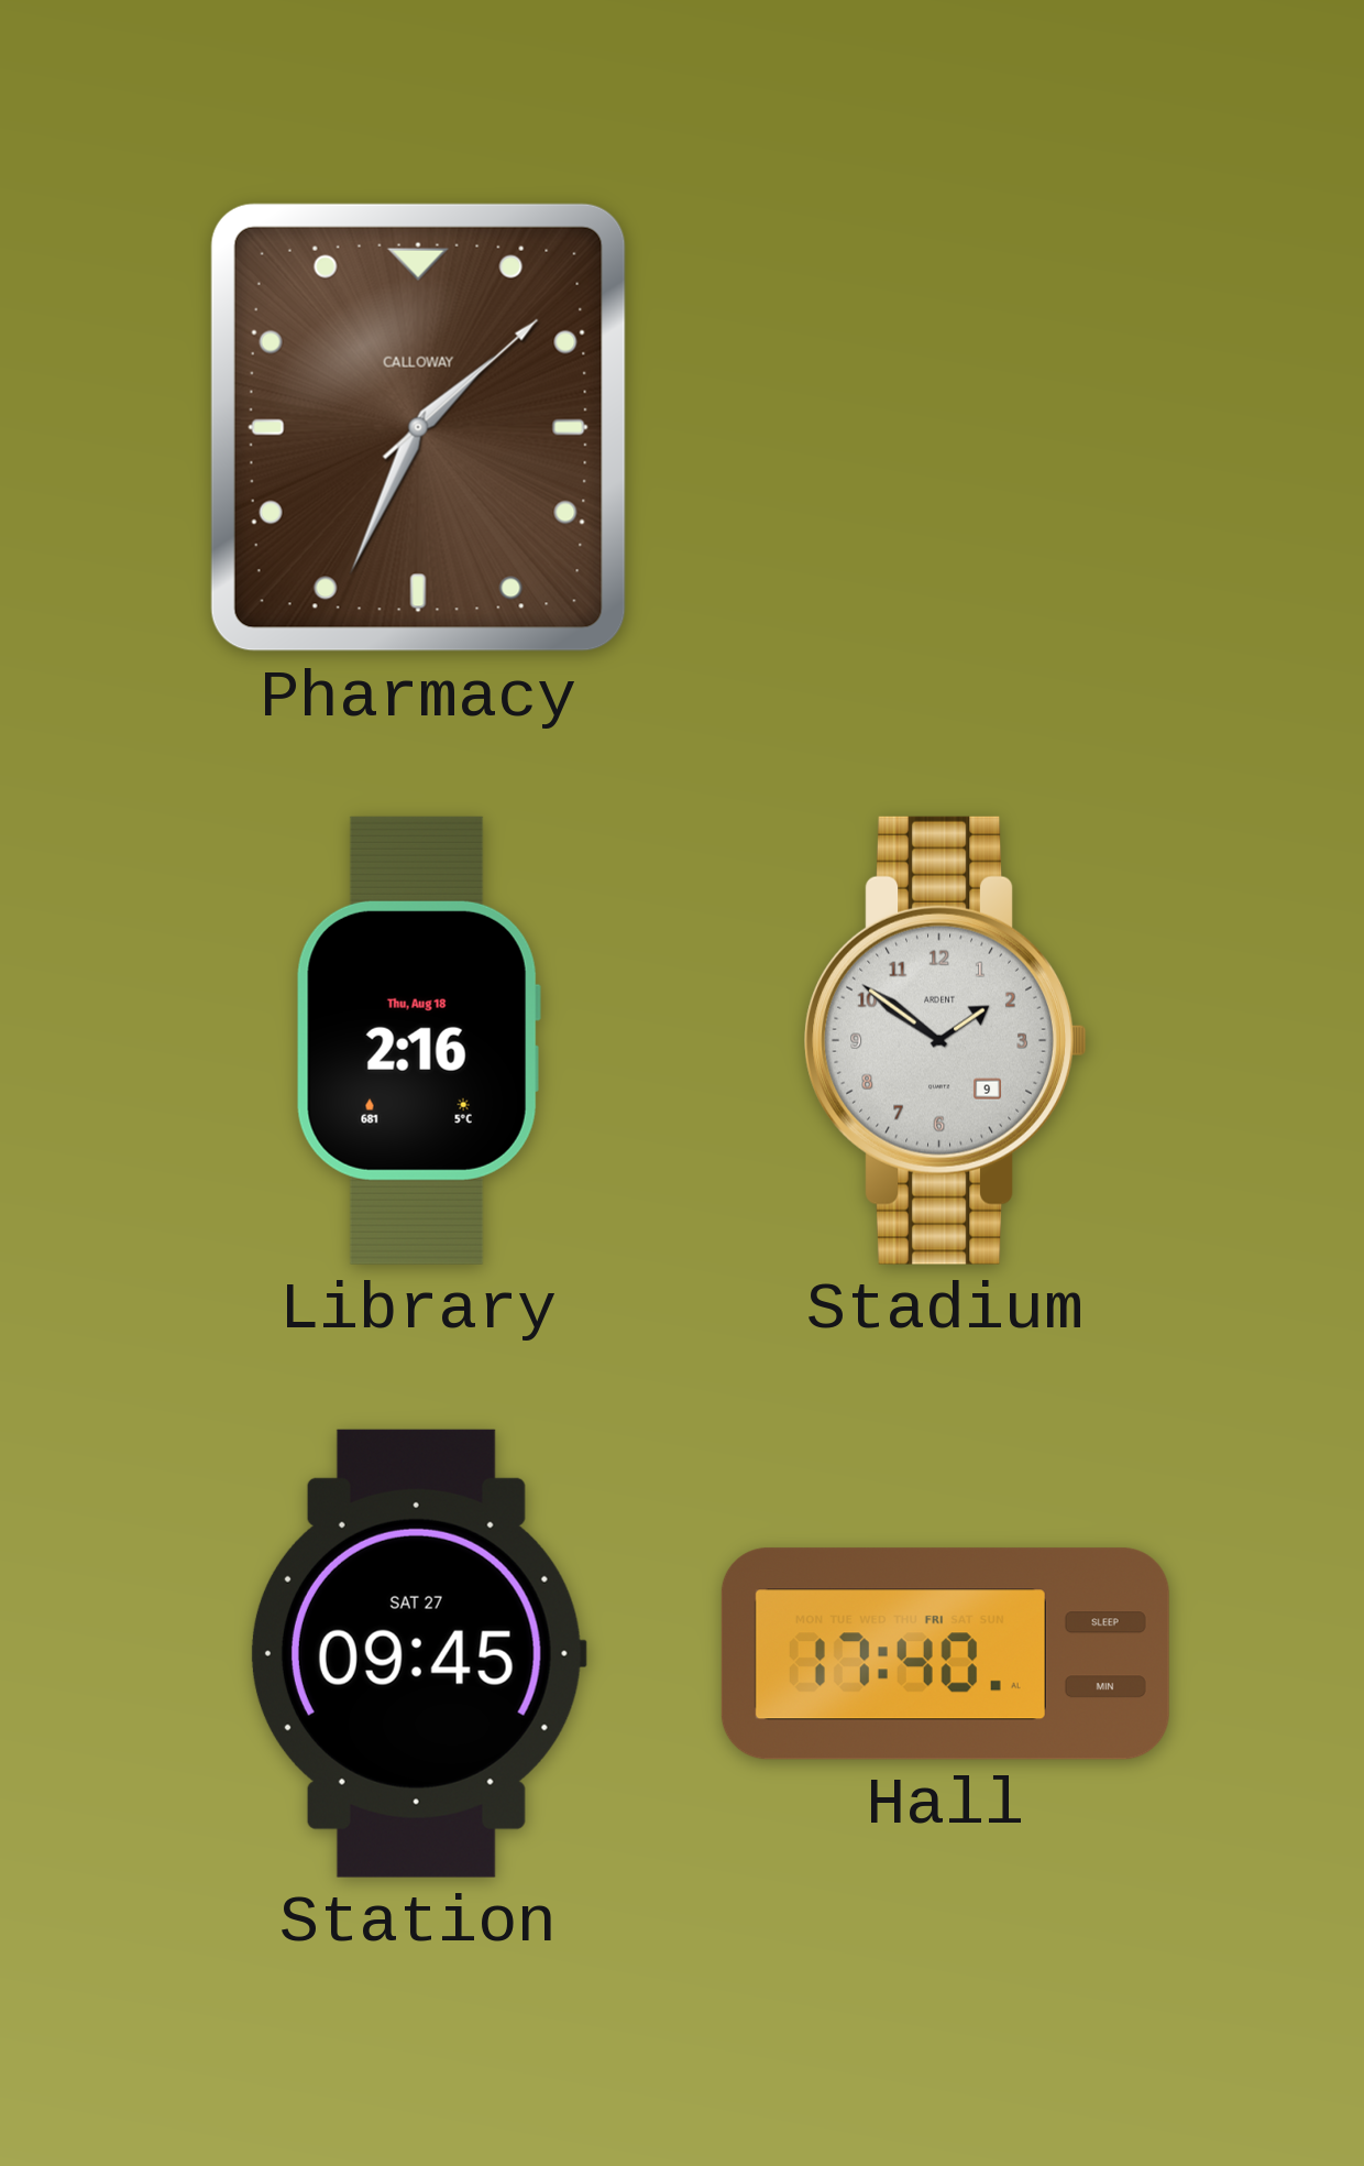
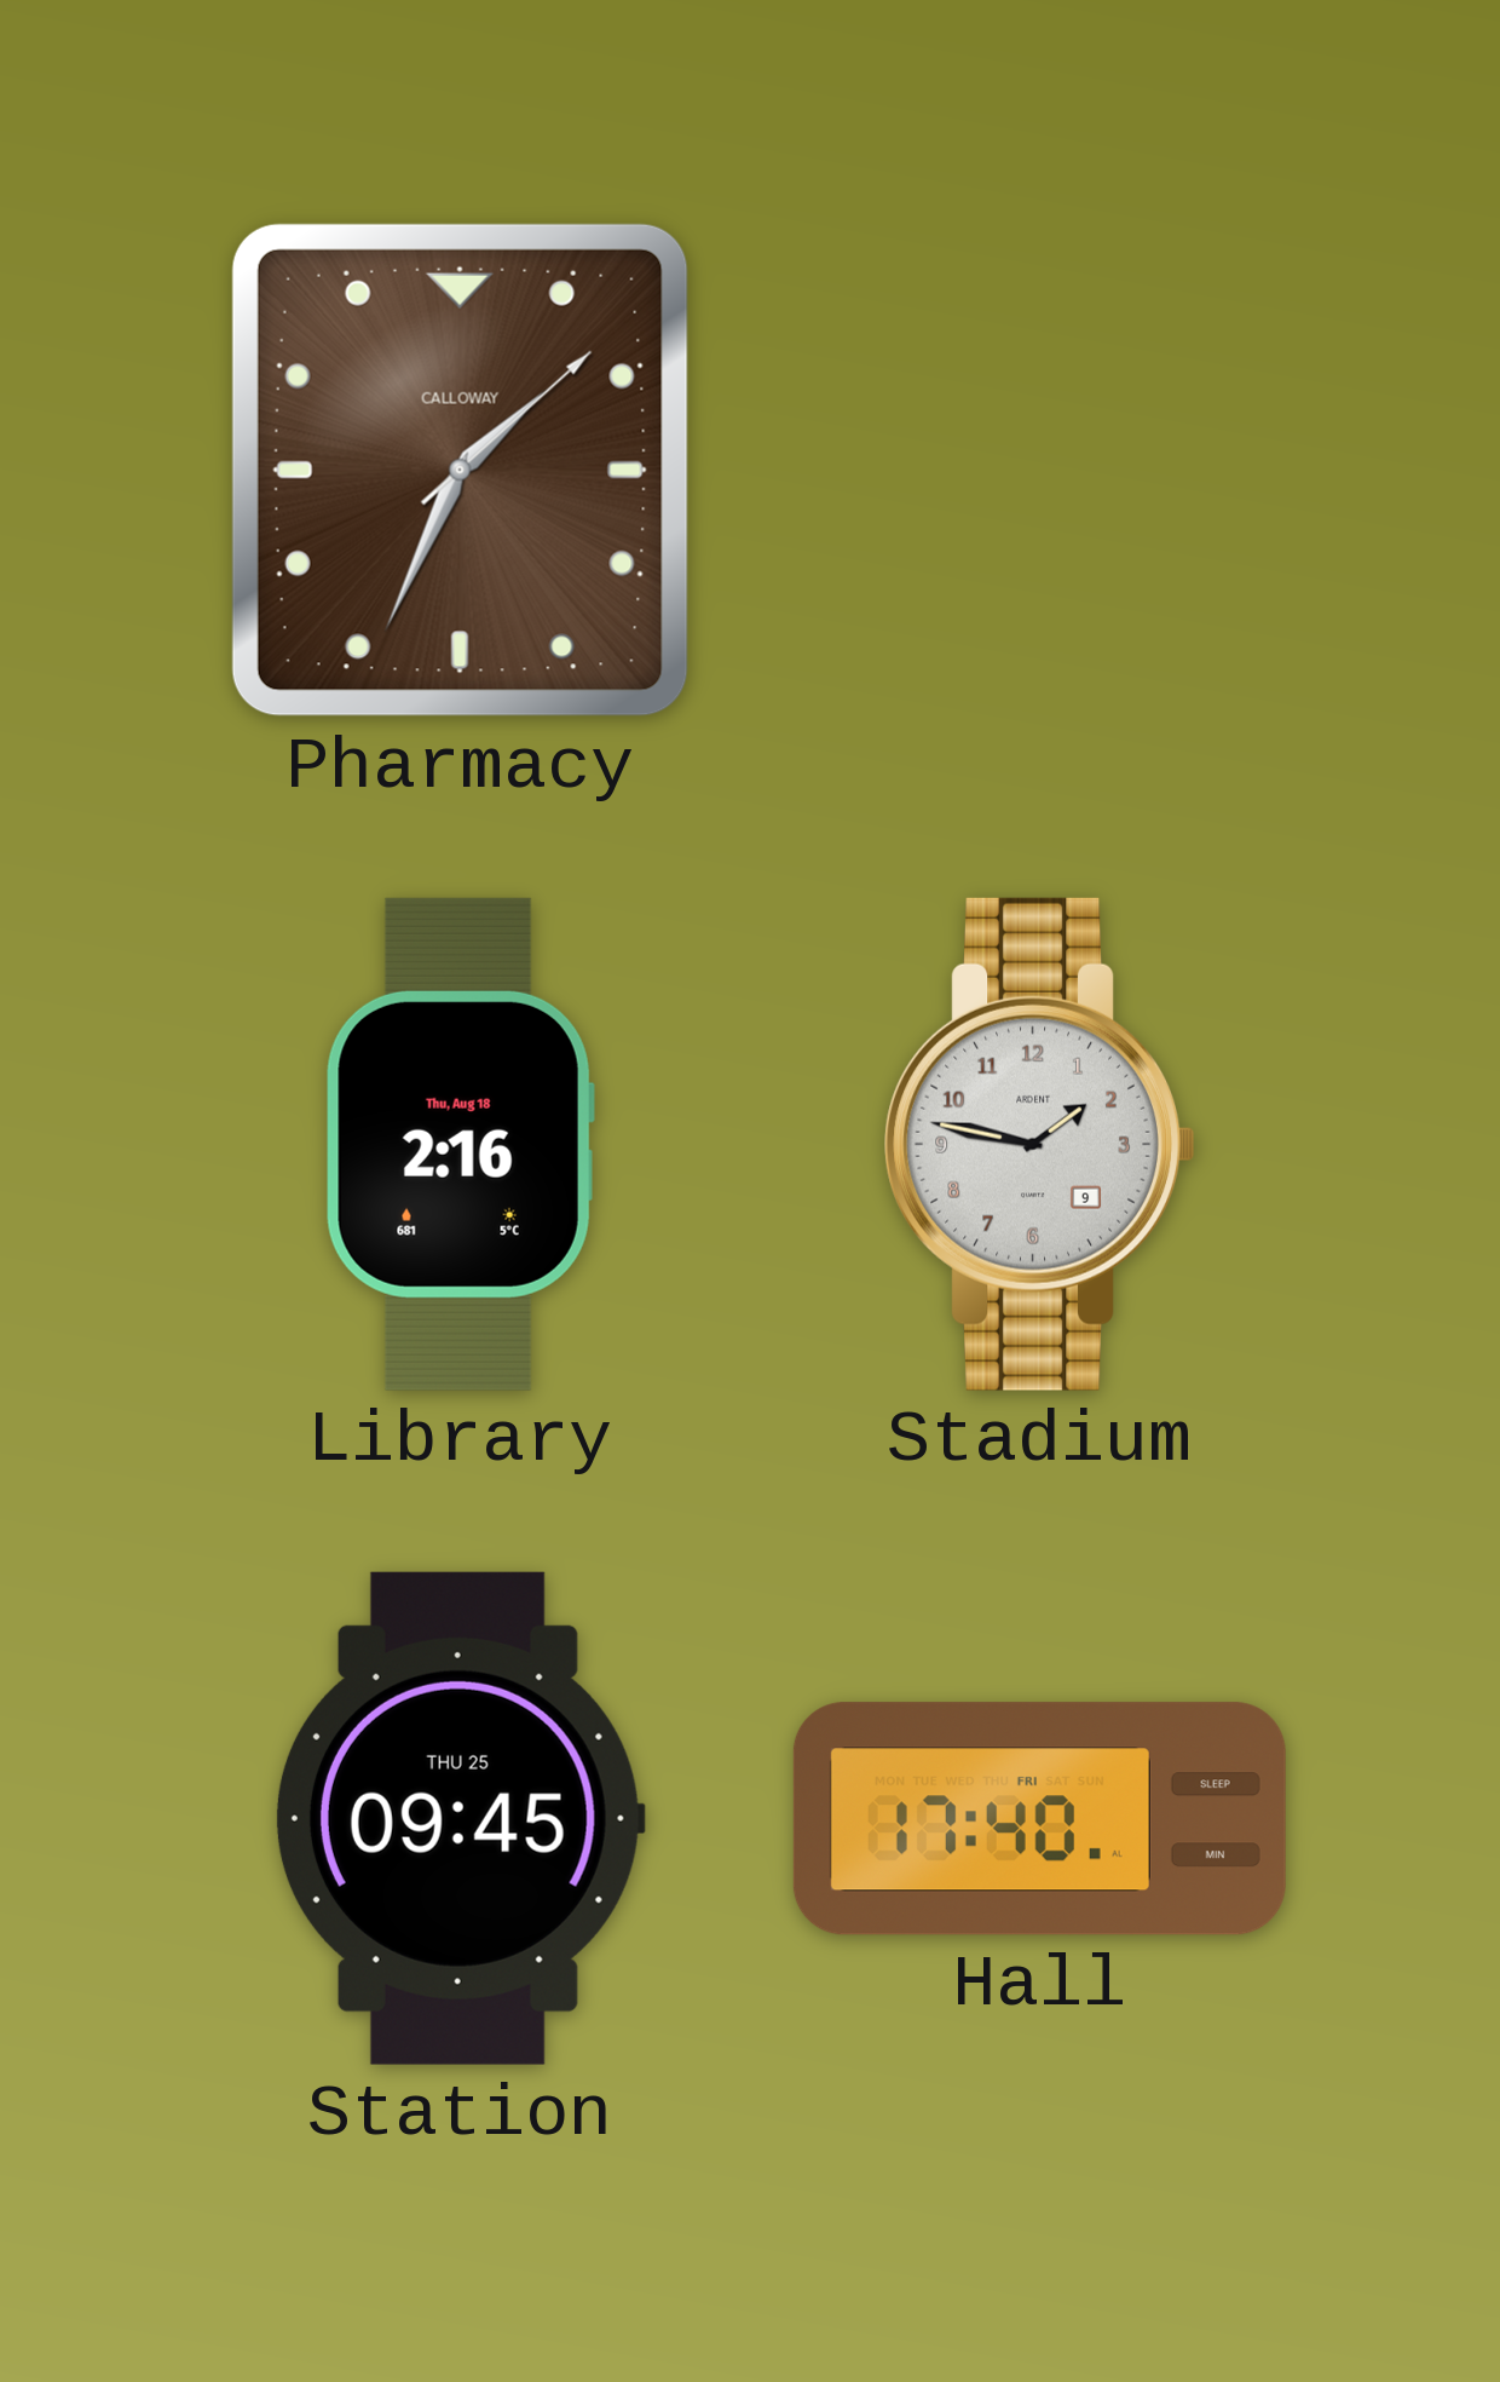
Stadium: 1:51 -> 1:47
Station date: SAT 27 -> THU 25
